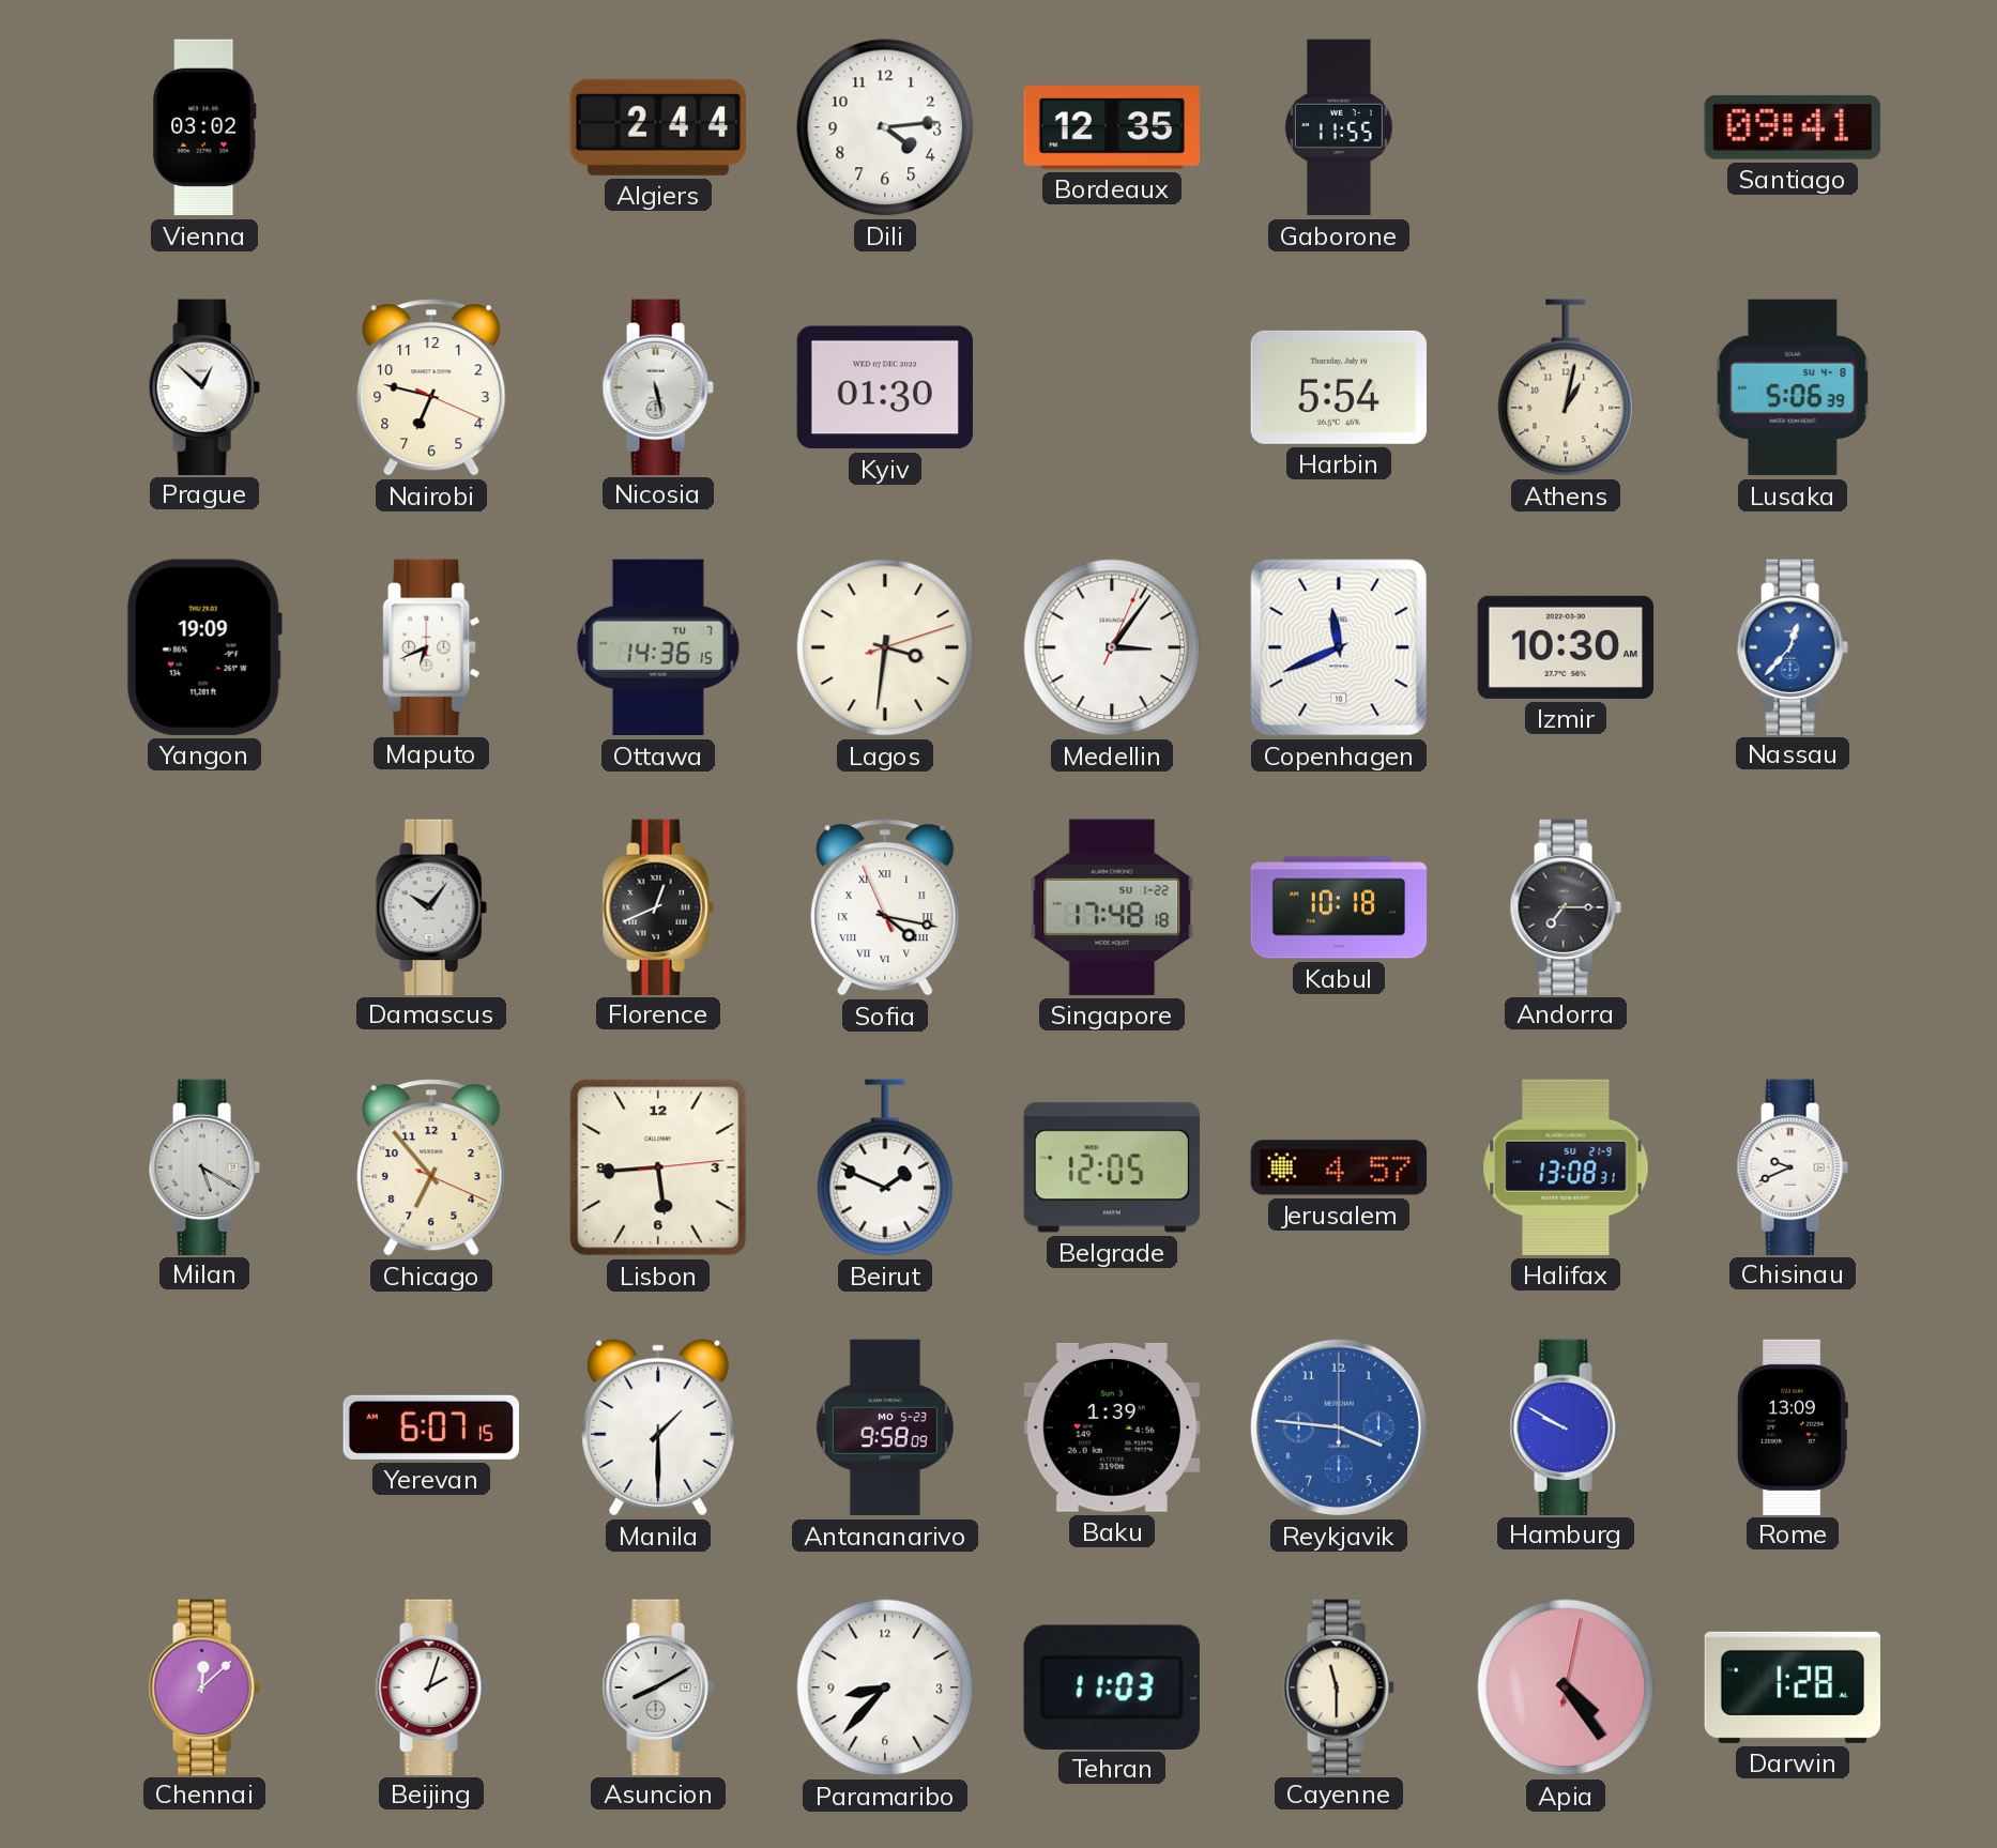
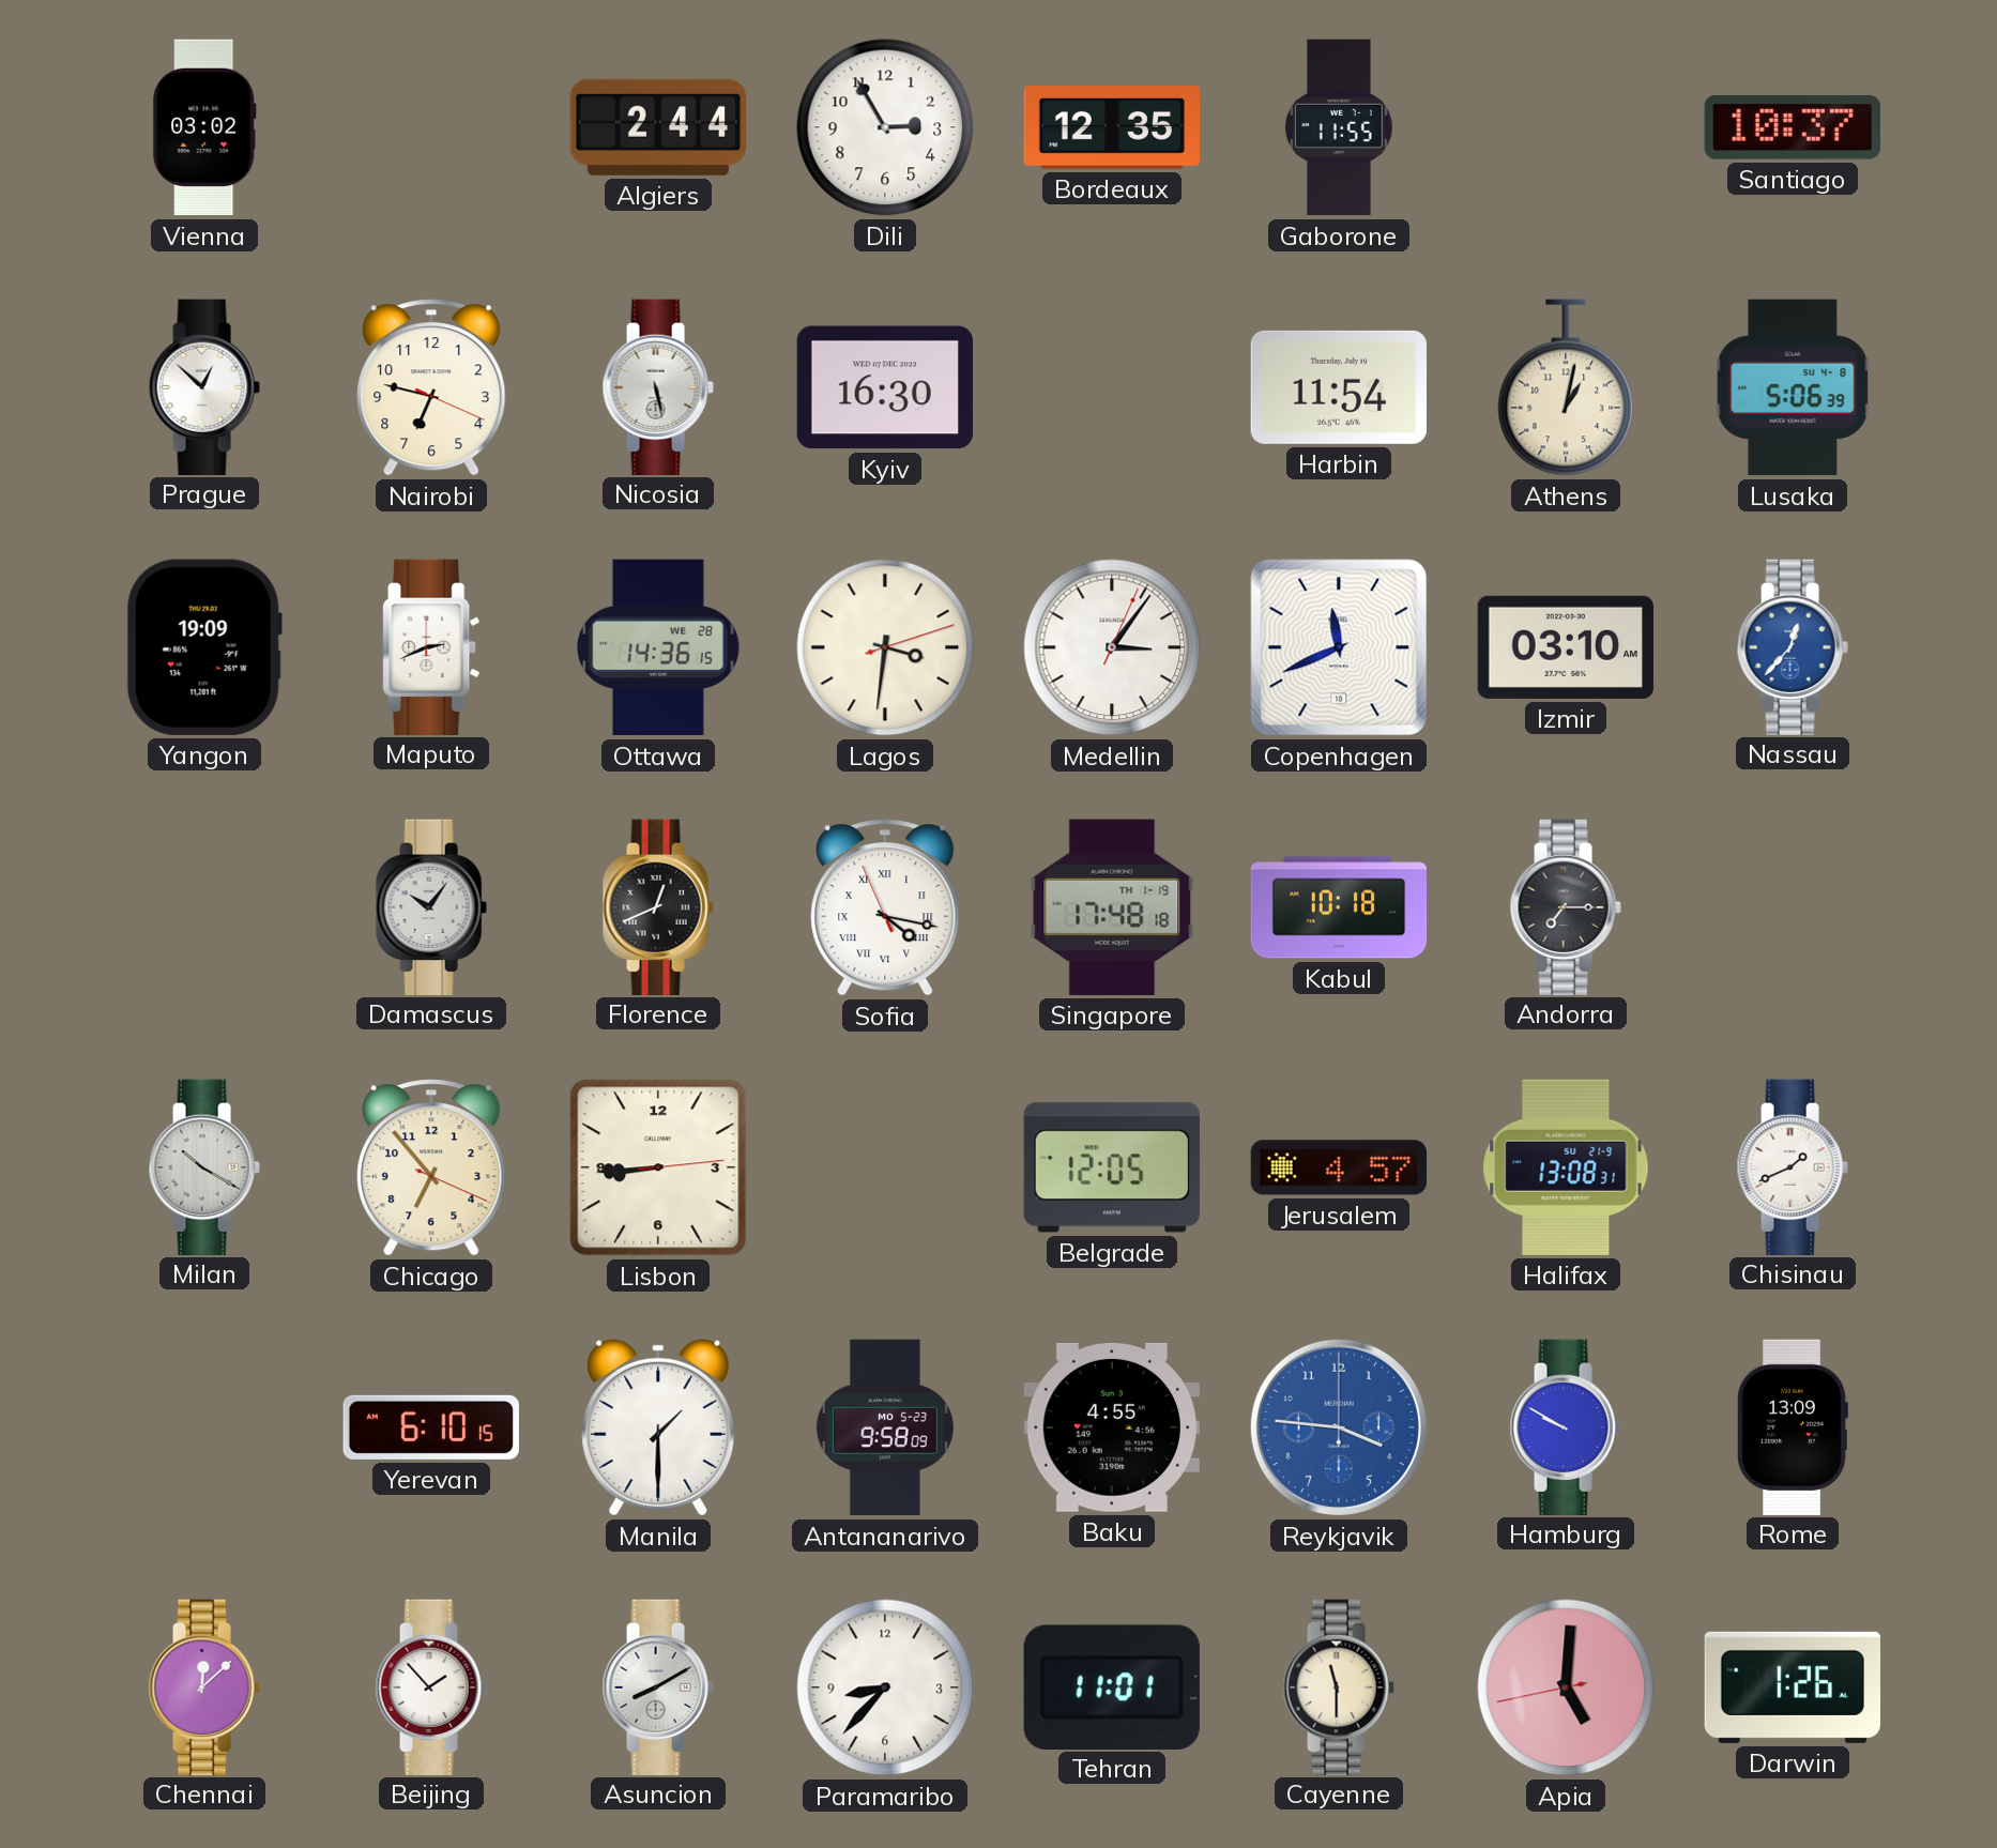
Dili: 4:14 -> 2:55
Santiago: 09:41 -> 10:37
Kyiv: 01:30 -> 16:30
Harbin: 5:54 -> 11:54
Maputo: 6:41 -> 2:41
Ottawa date: TU 7 -> WE 28
Izmir: 10:30 -> 03:10
Singapore date: SU 1-22 -> TH 1-19
Milan: 5:20 -> 10:20
Lisbon: 5:44 -> 8:44
Beirut: 1:49 -> none
Chisinau: 9:41 -> 1:41
Yerevan: 6:07 -> 6:10
Baku: 1:39 -> 4:55
Beijing: 2:03 -> 1:53
Tehran: 11:03 -> 11:01
Apia: 4:24 -> 5:00
Darwin: 1:28 -> 1:26
